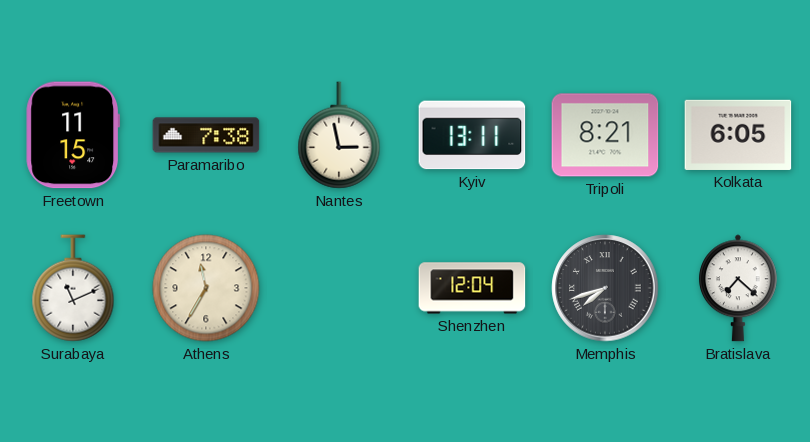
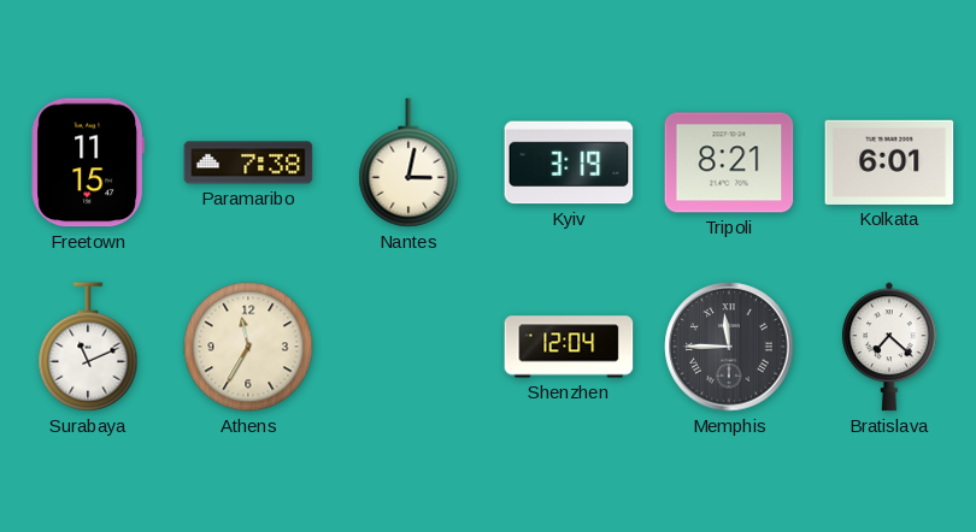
Nantes: 2:58 -> 3:02
Kyiv: 13:11 -> 3:19
Kolkata: 6:05 -> 6:01
Memphis: 7:42 -> 11:45
